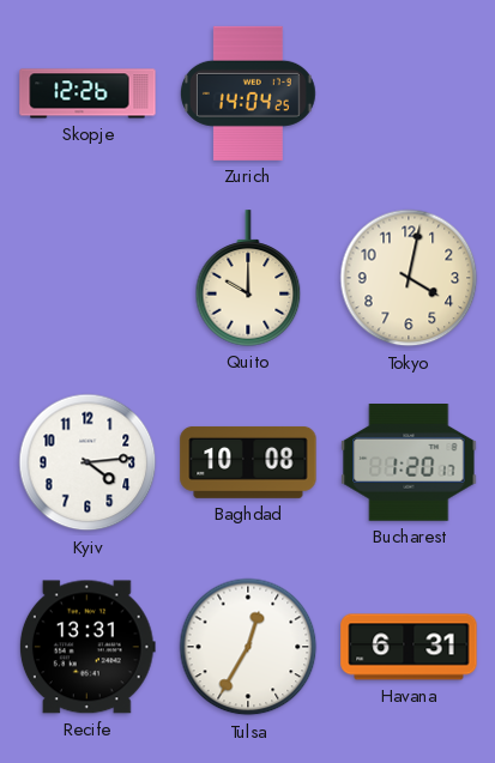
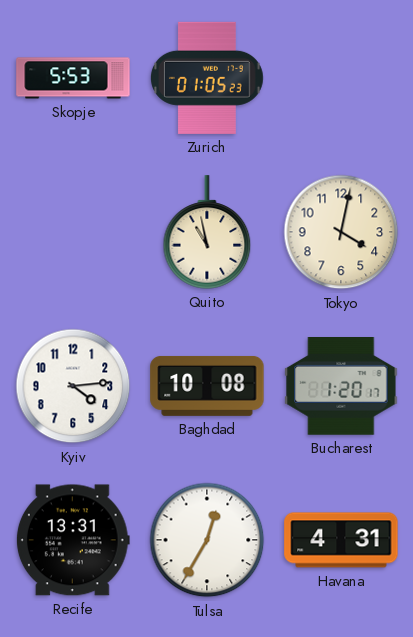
Skopje: 12:26 -> 5:53
Zurich: 14:04 -> 01:05
Quito: 10:00 -> 10:58
Havana: 6:31 -> 4:31
